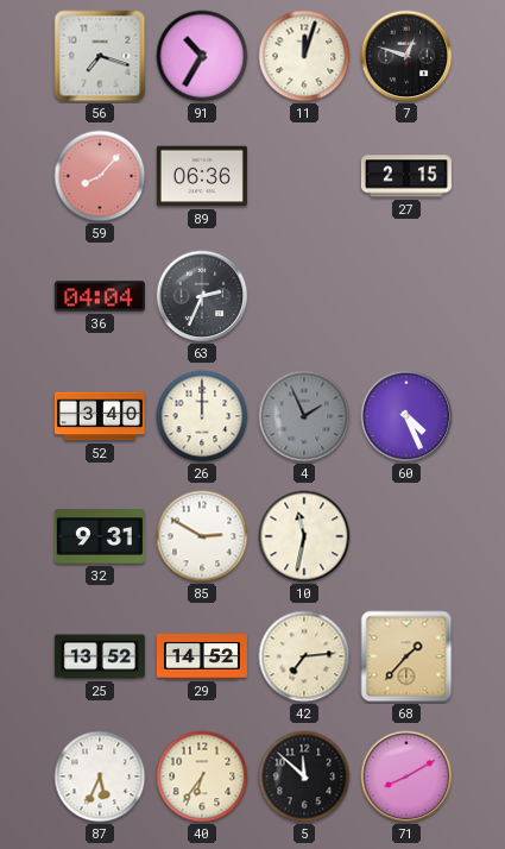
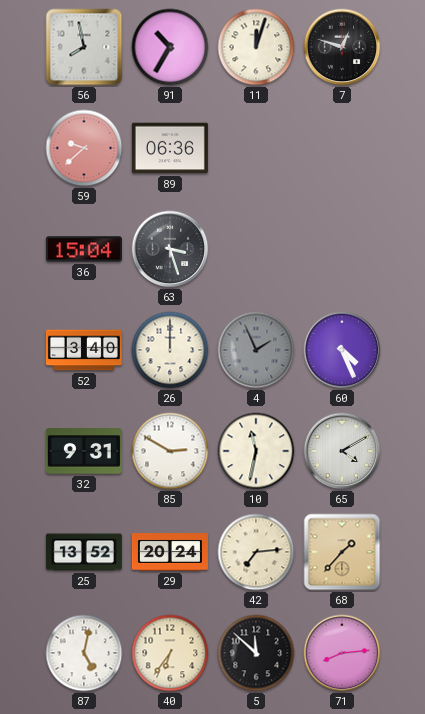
56: 7:18 -> 7:58
59: 8:07 -> 9:38
27: 2:15 -> none
36: 04:04 -> 15:04
63: 2:34 -> 3:27
65: none -> 4:10
29: 14:52 -> 20:24
87: 5:34 -> 5:02
71: 8:10 -> 8:14
